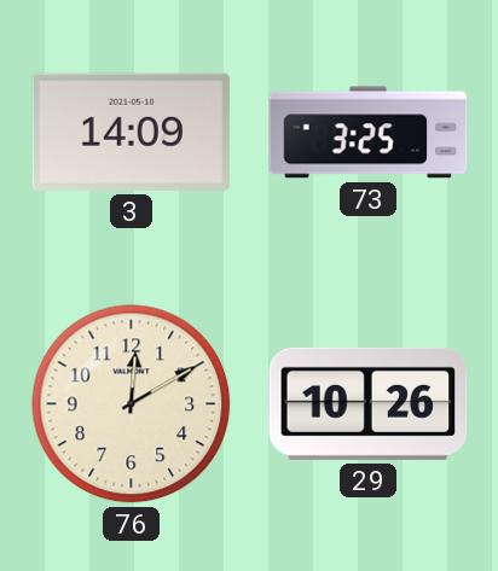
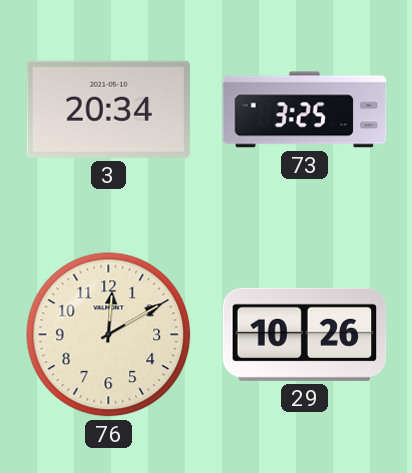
3: 14:09 -> 20:34
